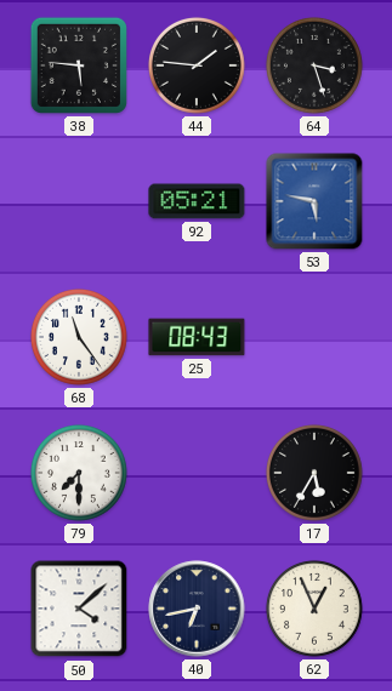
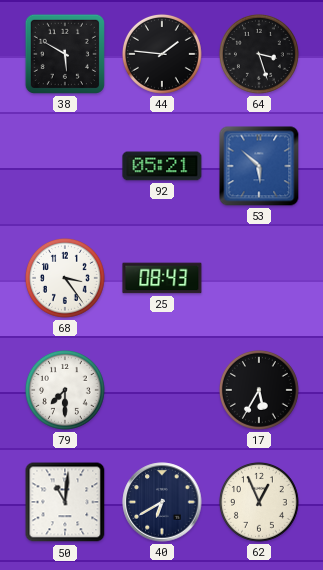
38: 5:46 -> 5:50
53: 5:47 -> 5:52
68: 11:24 -> 3:24
50: 4:08 -> 11:01
40: 6:43 -> 6:40
